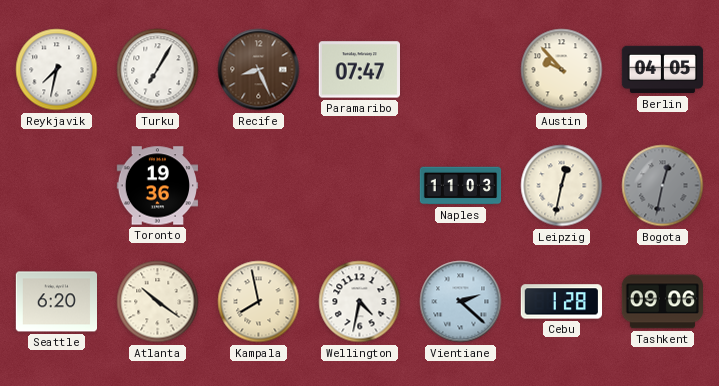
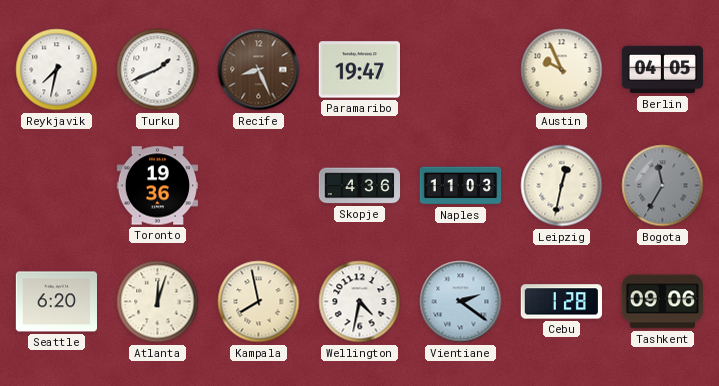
Turku: 7:05 -> 1:41
Paramaribo: 07:47 -> 19:47
Austin: 9:53 -> 9:56
Skopje: none -> 4:36
Bogota: 12:32 -> 11:35
Atlanta: 10:21 -> 12:03
Vientiane: 2:22 -> 2:21
